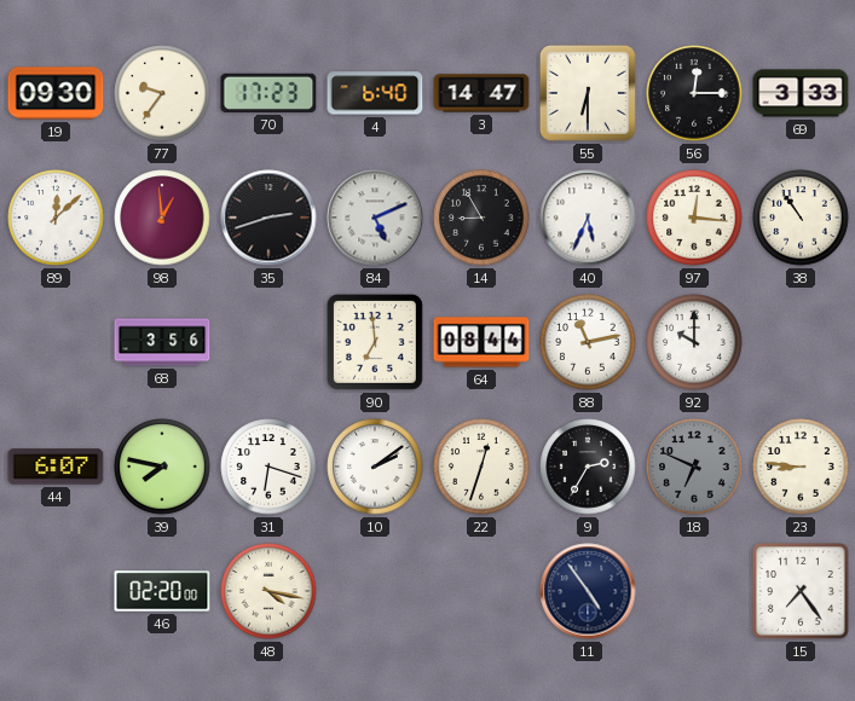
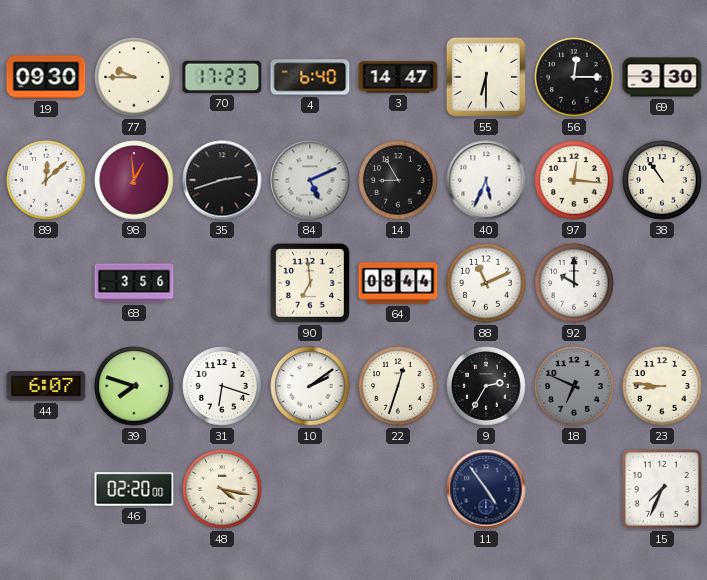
77: 9:36 -> 9:45
69: 3:33 -> 3:30
88: 11:13 -> 11:11
39: 7:47 -> 7:48
15: 7:24 -> 7:34
